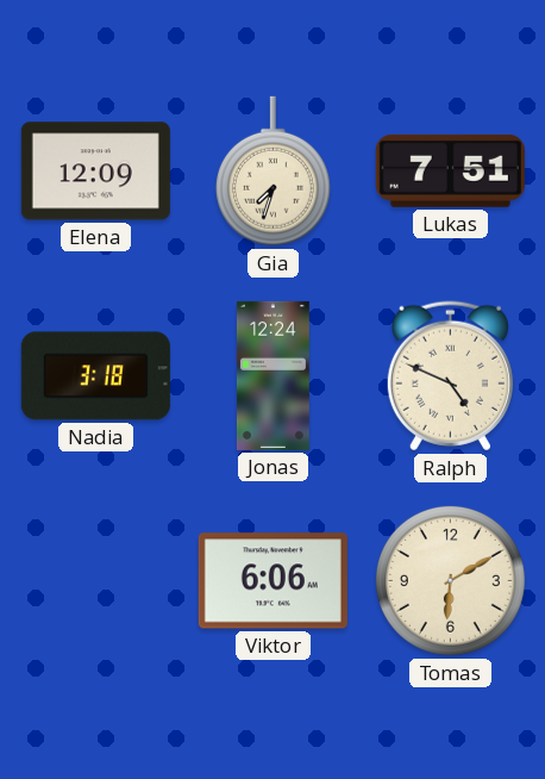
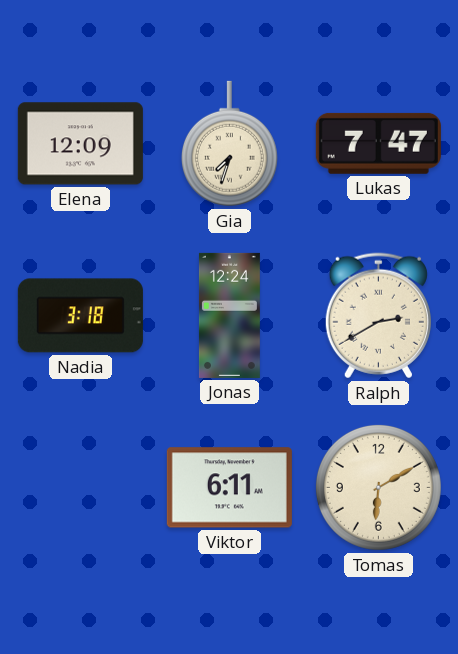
Lukas: 7:51 -> 7:47
Ralph: 4:49 -> 2:40
Viktor: 6:06 -> 6:11
